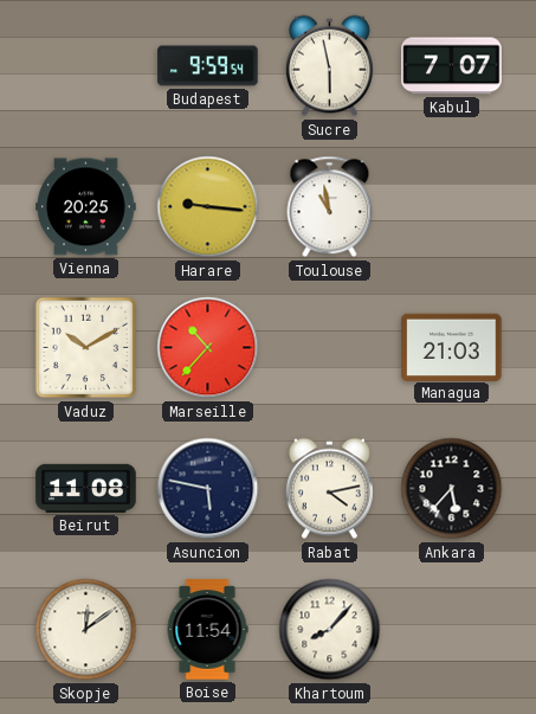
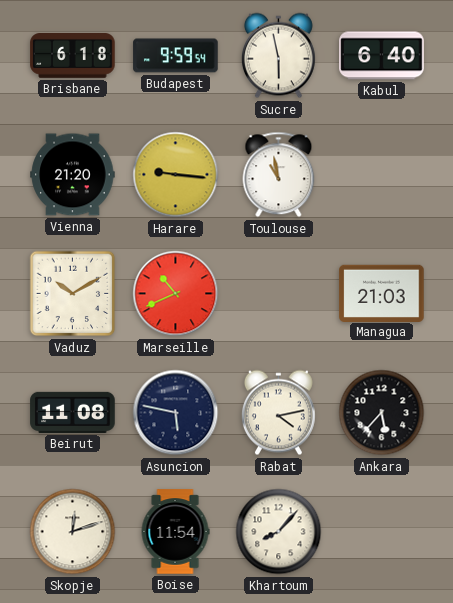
Brisbane: none -> 6:18
Kabul: 7:07 -> 6:40
Vienna: 20:25 -> 21:20
Marseille: 10:37 -> 10:41
Skopje: 12:09 -> 12:12
